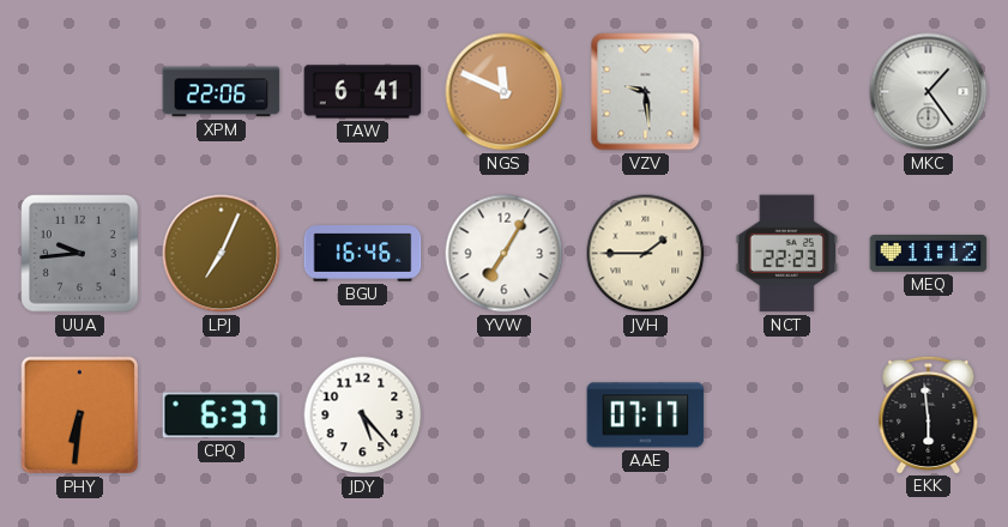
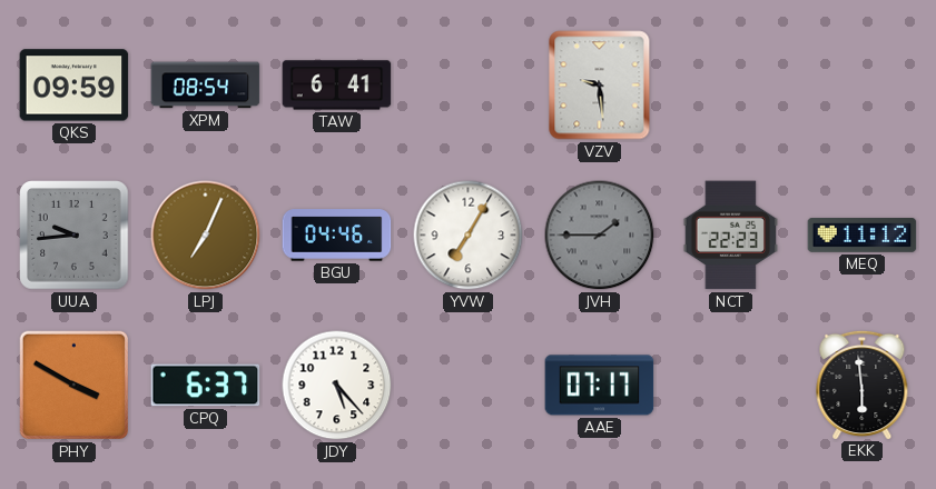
QKS: none -> 09:59
XPM: 22:06 -> 08:54
NGS: 11:49 -> none
MKC: 1:24 -> none
BGU: 16:46 -> 04:46
JVH dial: cream -> grey
PHY: 6:31 -> 3:50
